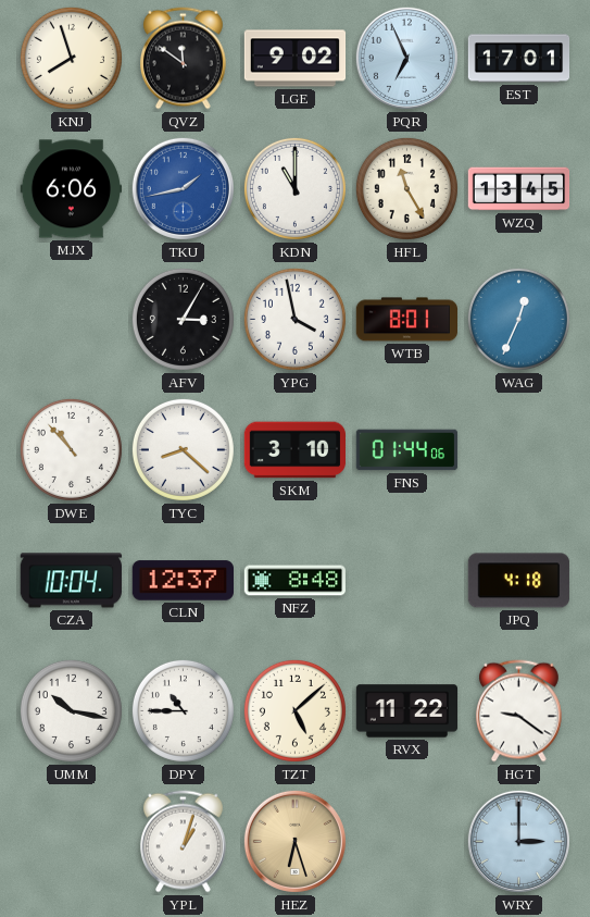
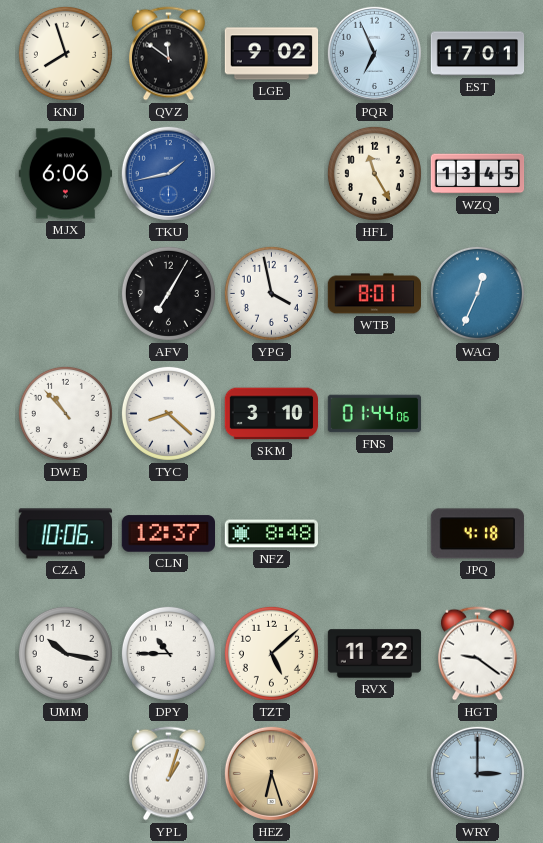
KDN: 11:00 -> none
AFV: 3:05 -> 7:05
CZA: 10:04 -> 10:06
